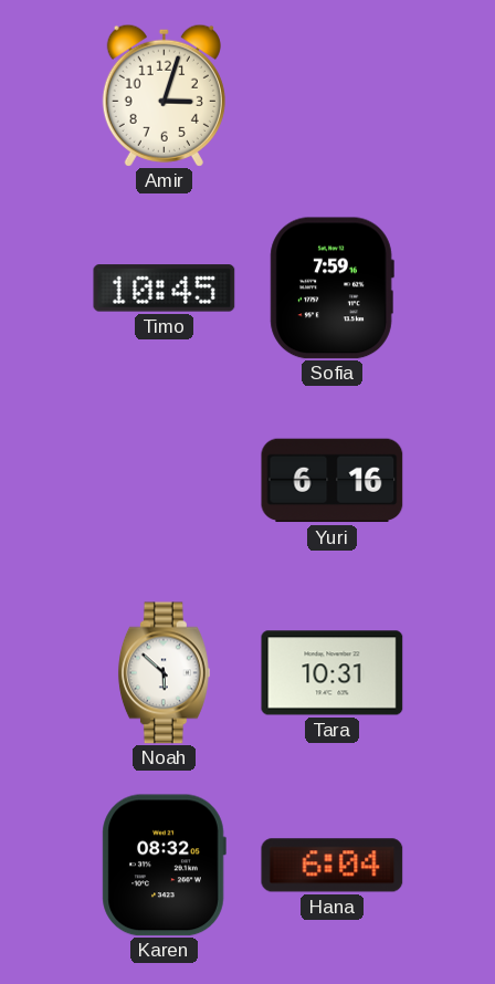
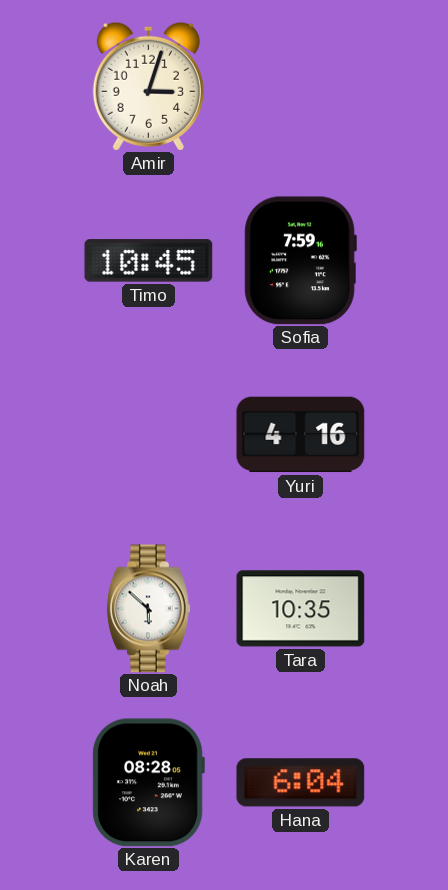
Yuri: 6:16 -> 4:16
Tara: 10:31 -> 10:35
Karen: 08:32 -> 08:28
